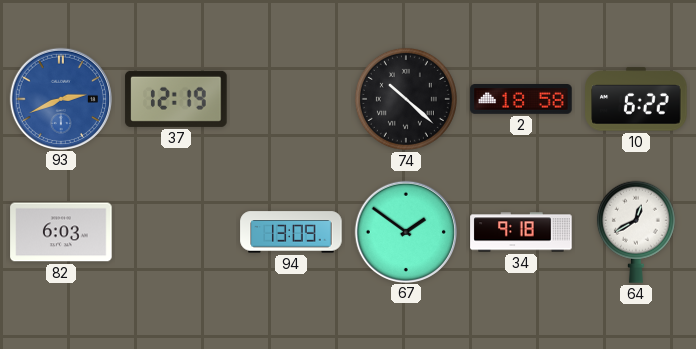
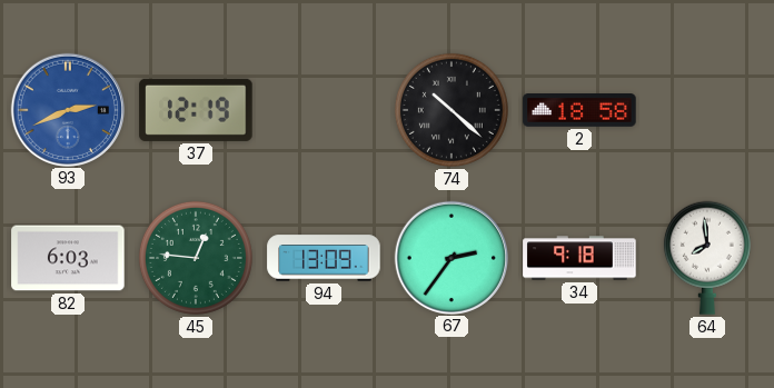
10: 6:22 -> none
45: none -> 12:46
67: 1:51 -> 2:36
64: 12:40 -> 7:59
